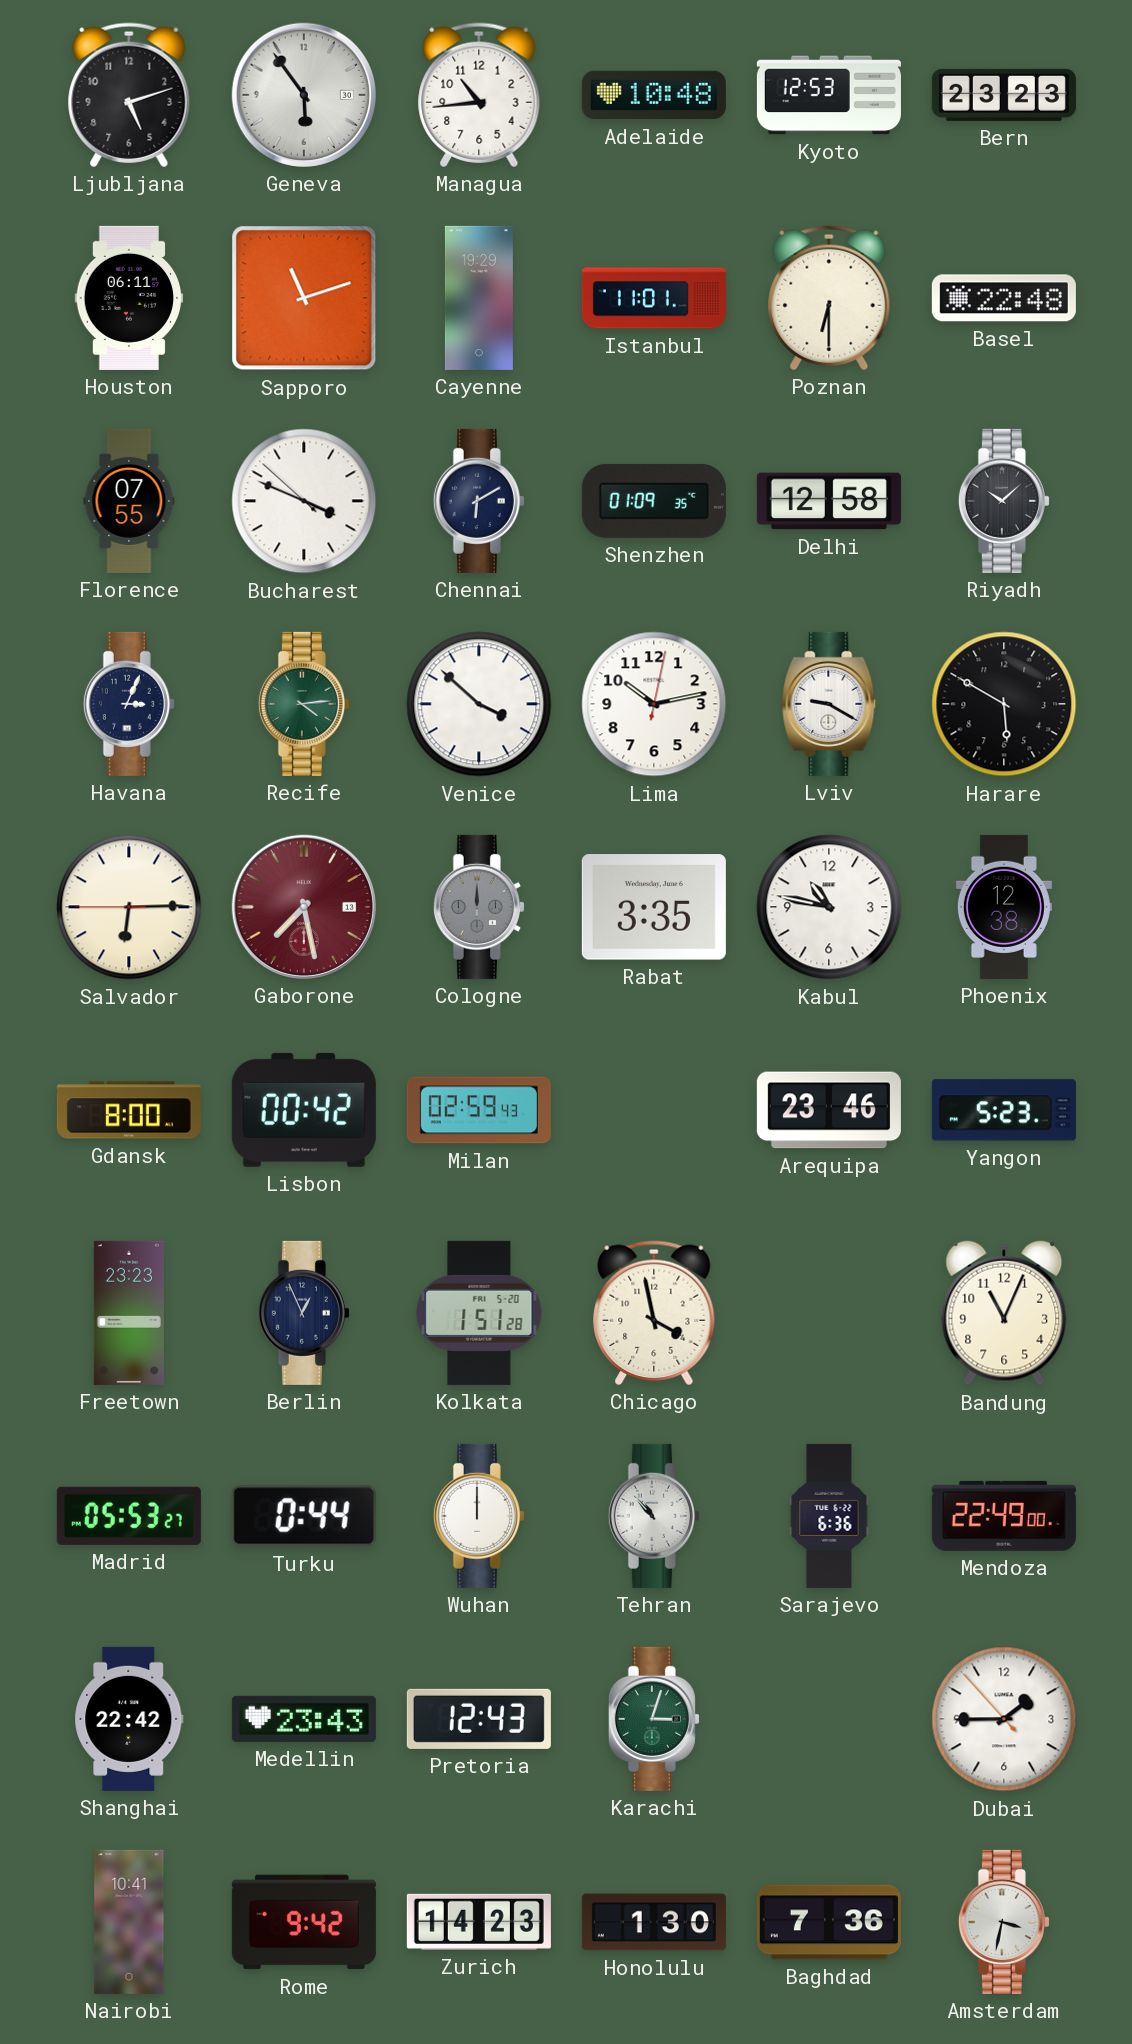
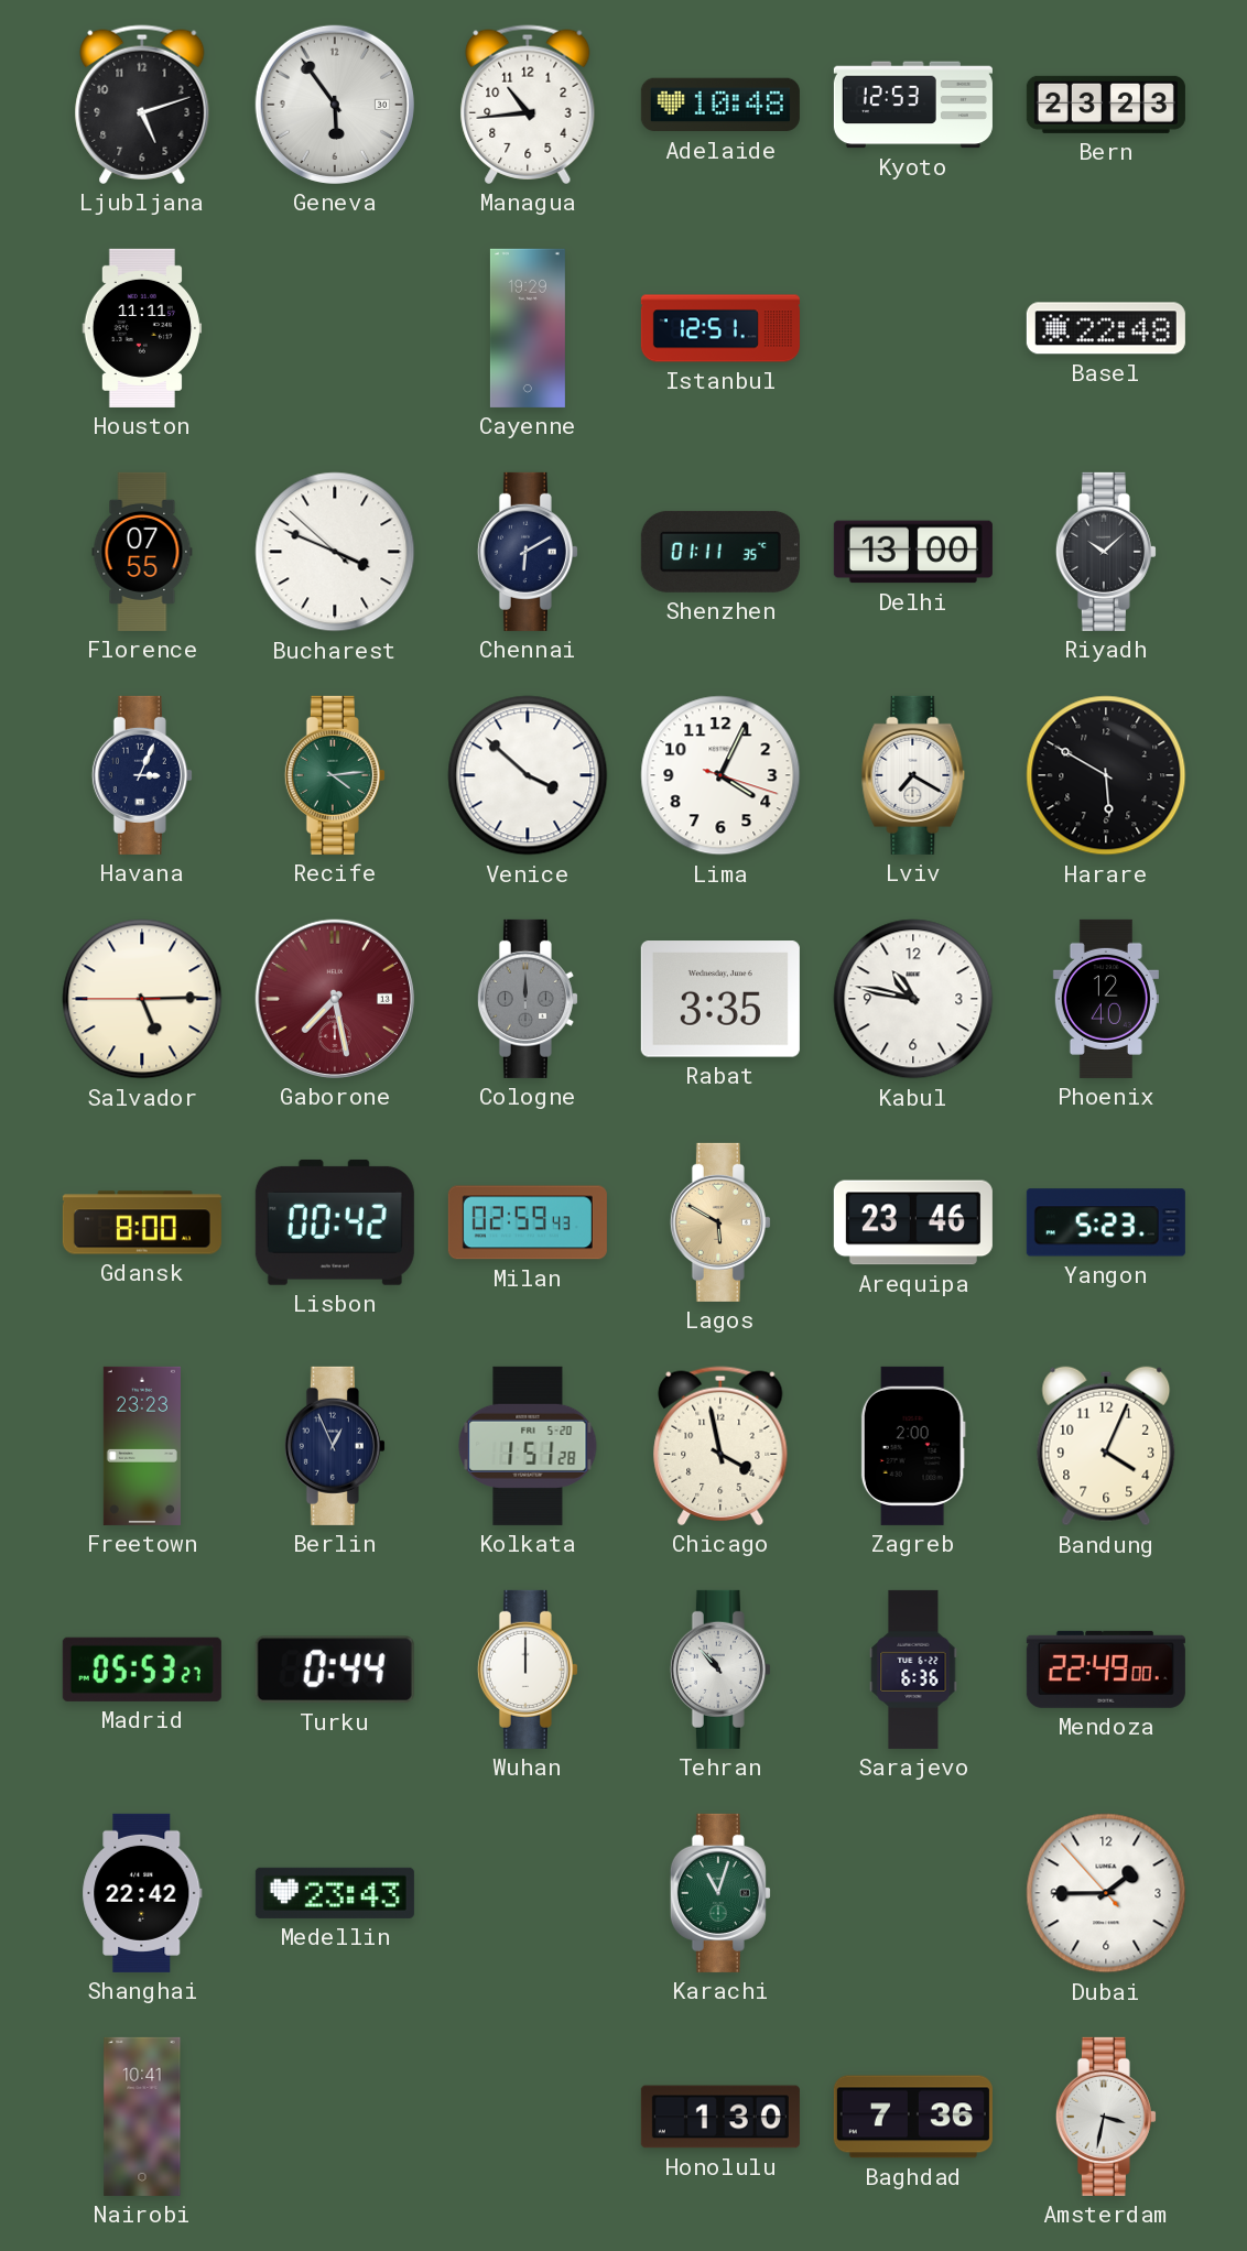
Houston: 06:11 -> 11:11
Sapporo: 11:12 -> none
Istanbul: 11:01 -> 12:51
Poznan: 6:30 -> none
Shenzhen: 01:09 -> 01:11
Delhi: 12:58 -> 13:00
Lima: 10:13 -> 4:04
Lviv: 9:20 -> 7:20
Salvador: 6:14 -> 5:14
Phoenix: 12:38 -> 12:40
Lagos: none -> 5:50
Zagreb: none -> 2:00
Bandung: 11:04 -> 4:04
Pretoria: 12:43 -> none
Karachi: 3:03 -> 11:03
Rome: 9:42 -> none
Zurich: 14:23 -> none
